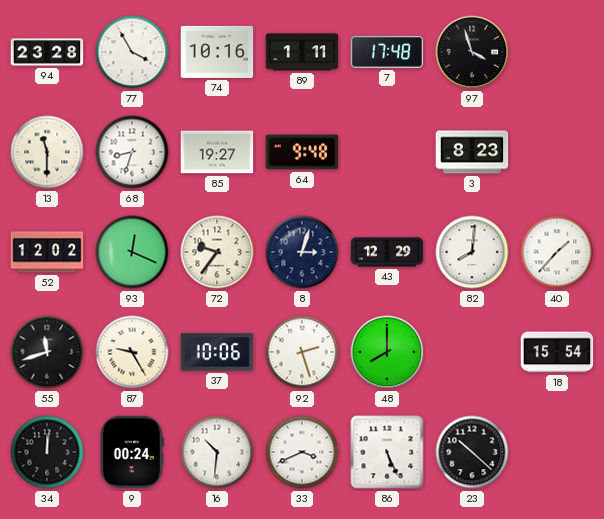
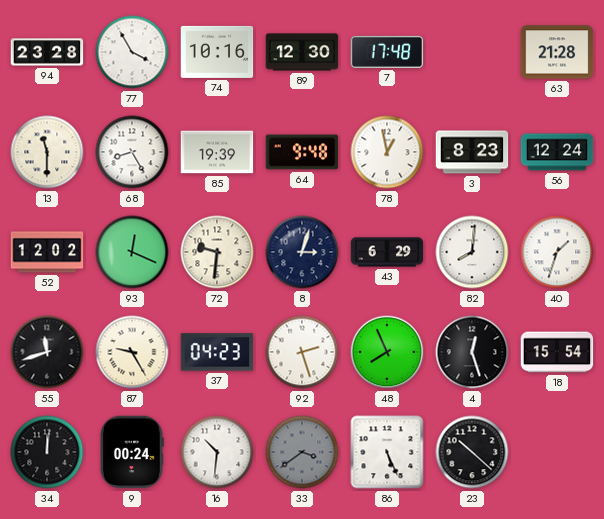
89: 1:11 -> 12:30
97: 3:57 -> none
63: none -> 21:28
68: 8:33 -> 8:25
85: 19:27 -> 19:39
78: none -> 12:58
56: none -> 12:24
72: 9:36 -> 9:31
43: 12:29 -> 6:29
40: 1:37 -> 1:33
37: 10:06 -> 04:23
48: 8:00 -> 7:56
4: none -> 12:27
33: 3:41 -> 3:39
33 dial: white -> grey
